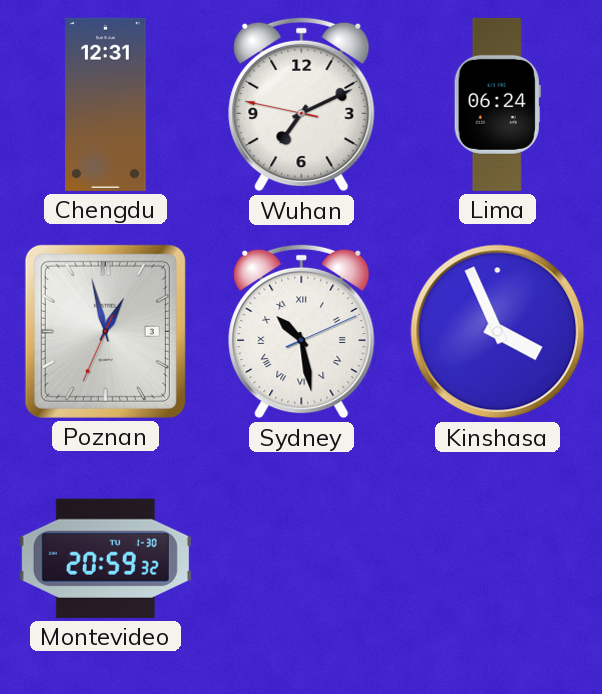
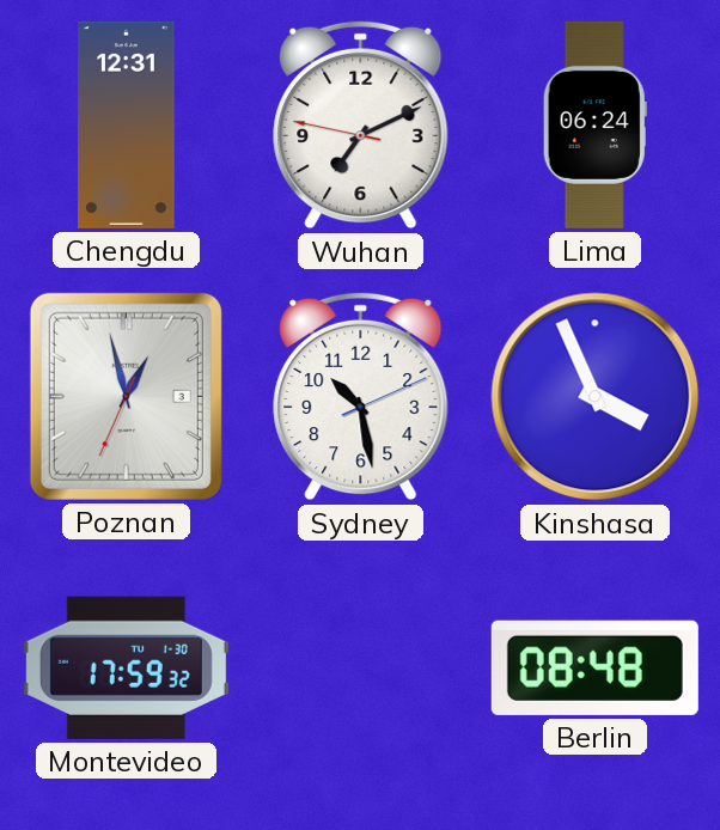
Sydney numerals: Roman -> Arabic
Montevideo: 20:59 -> 17:59
Berlin: none -> 08:48
